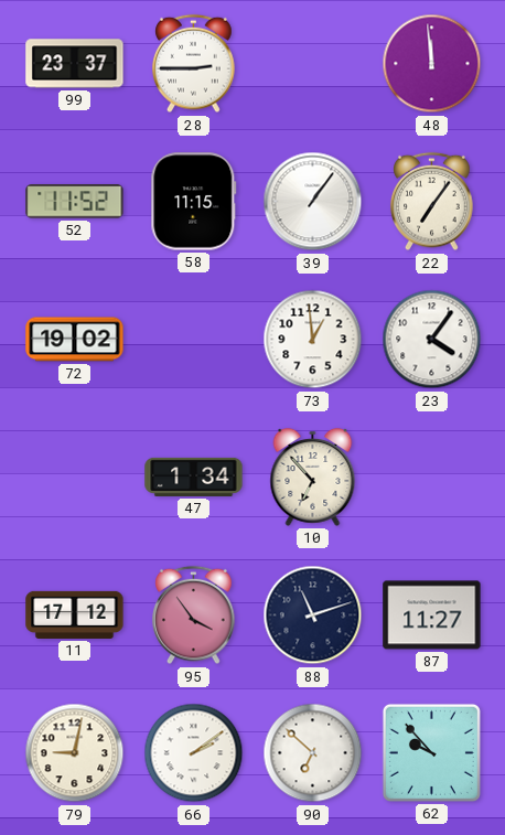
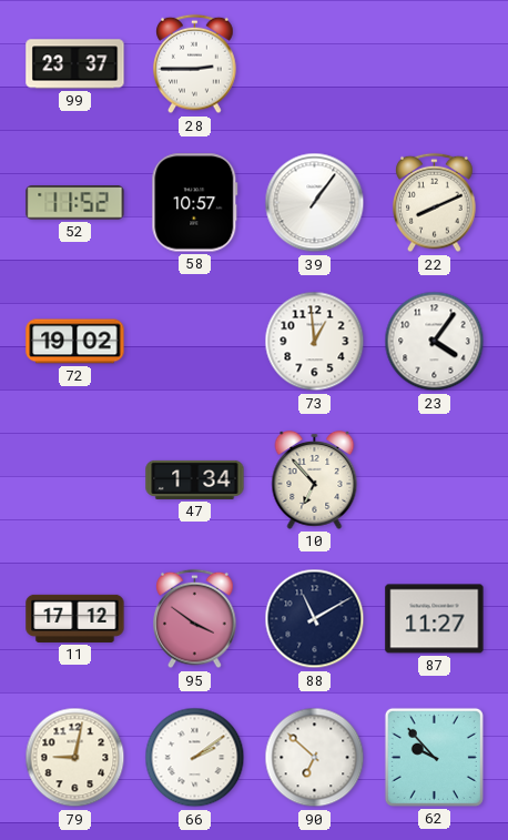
48: 11:59 -> none
58: 11:15 -> 10:57
22: 7:06 -> 8:11
95: 3:54 -> 3:51
88: 11:12 -> 11:10
